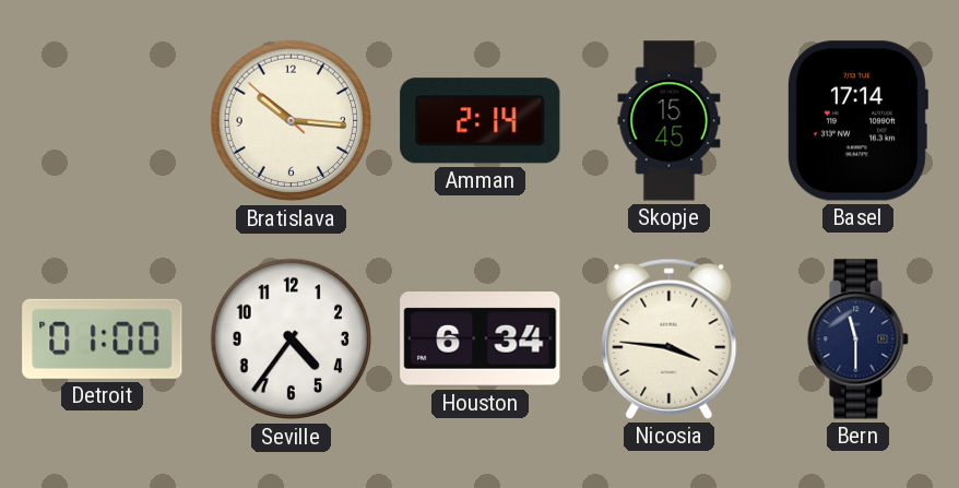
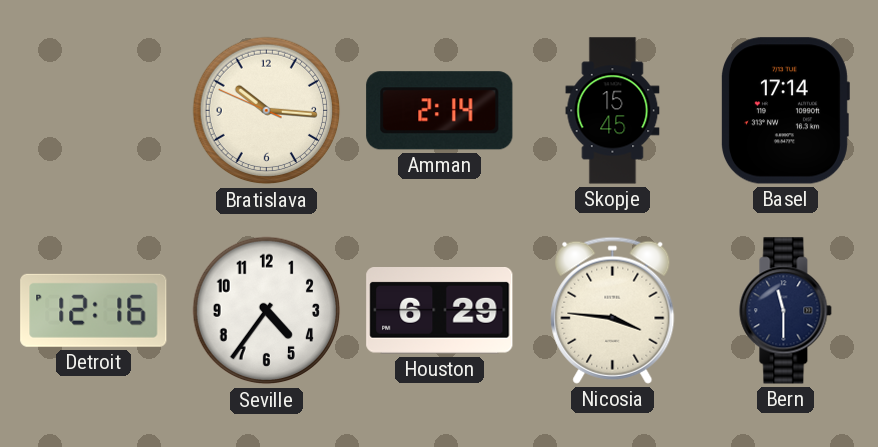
Bratislava: 10:15:52 -> 10:15:49
Detroit: 01:00 -> 12:16
Houston: 6:34 -> 6:29
